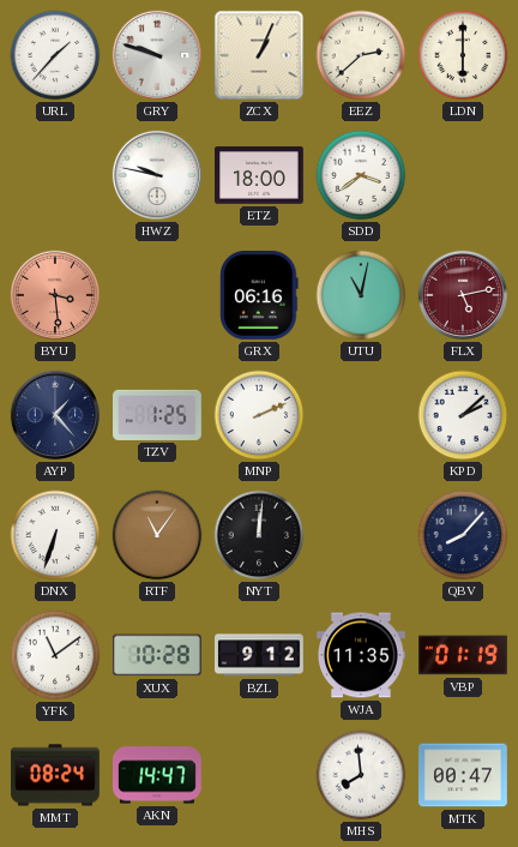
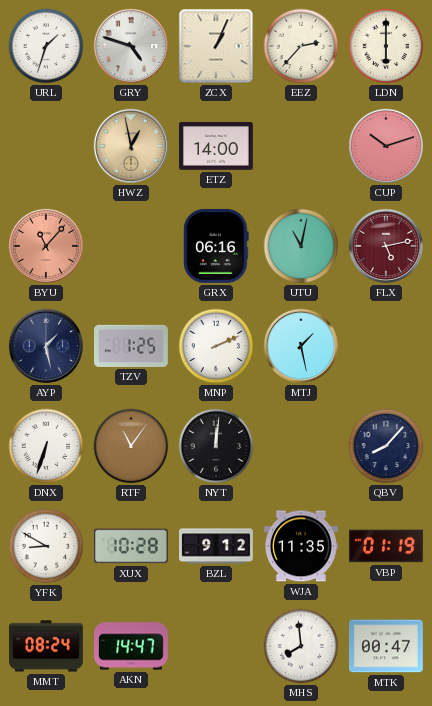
URL: 1:37 -> 1:33
GRY: 9:48 -> 4:48
EEZ: 2:38 -> 2:37
HWZ: 9:47 -> 12:58
HWZ dial: white -> champagne
ETZ: 18:00 -> 14:00
SDD: 3:39 -> none
CUP: none -> 10:12
BYU: 3:29 -> 11:07
AYP: 1:23 -> 1:28
MTJ: none -> 1:28
KPD: 2:08 -> none
YFK: 11:09 -> 8:50
